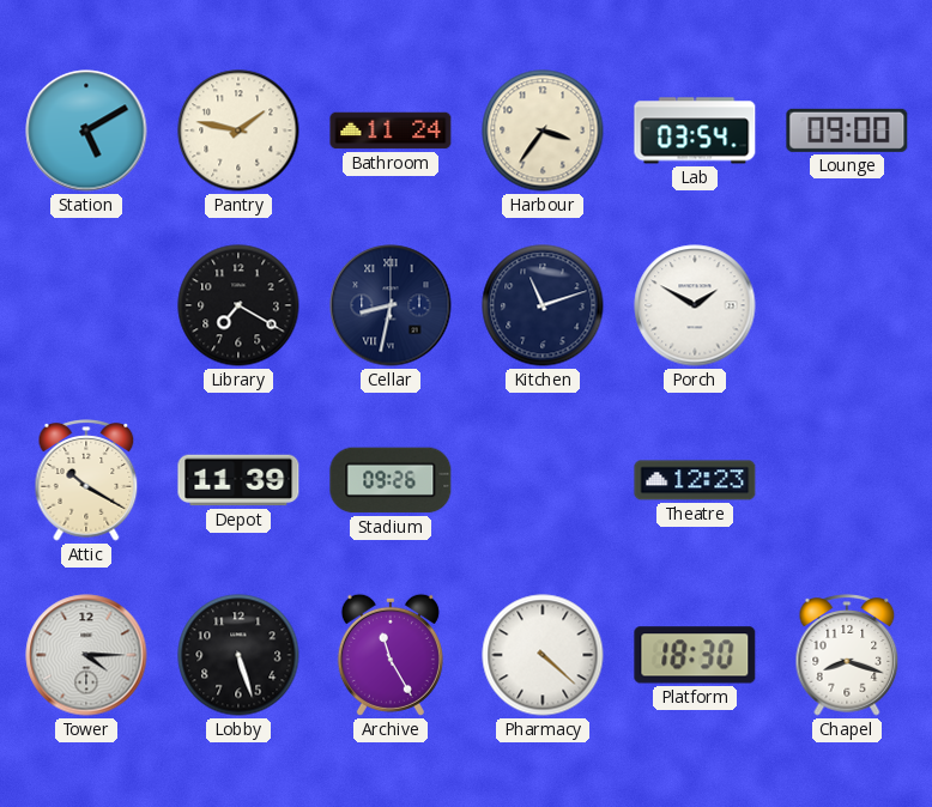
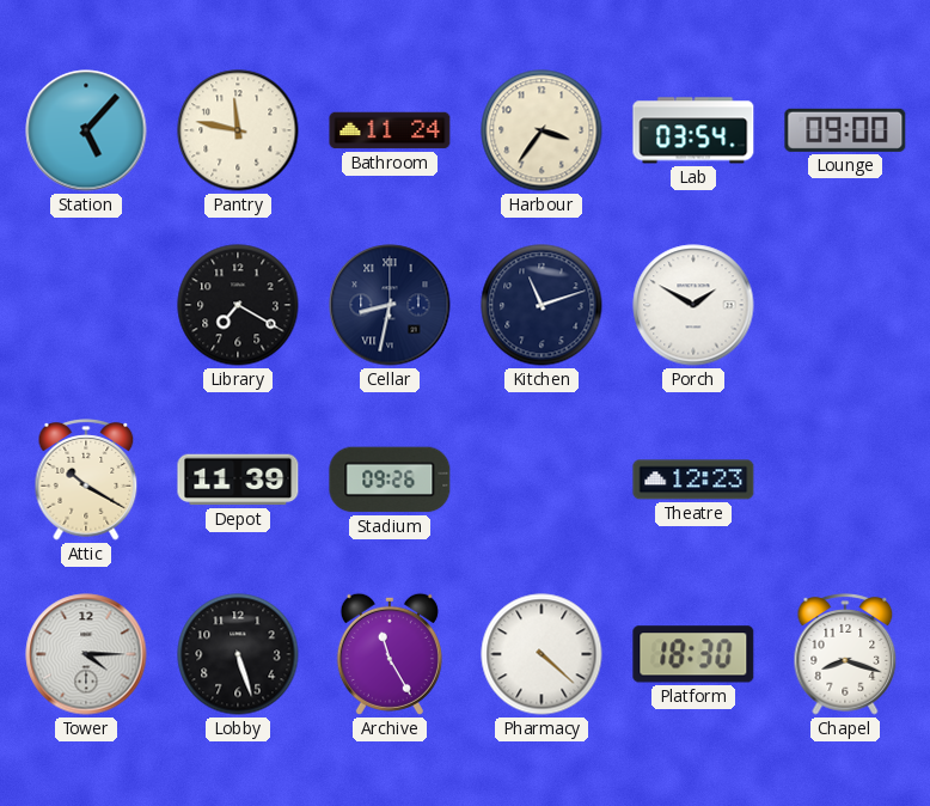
Station: 5:10 -> 5:07
Pantry: 1:47 -> 11:47
